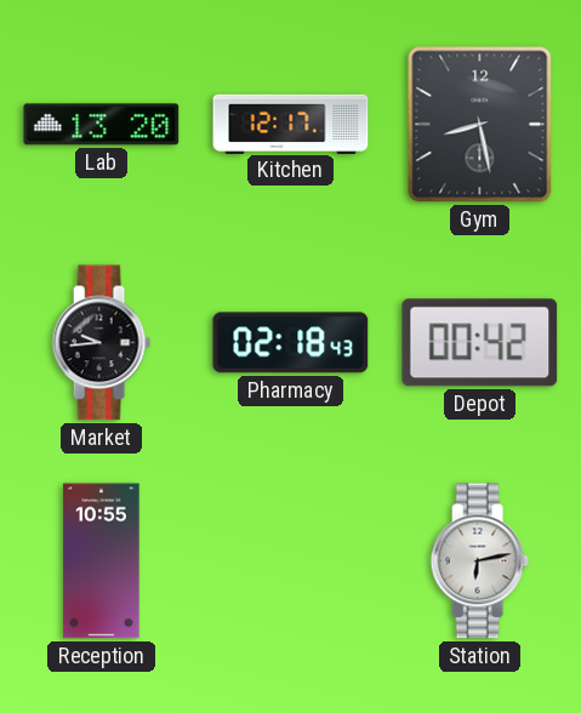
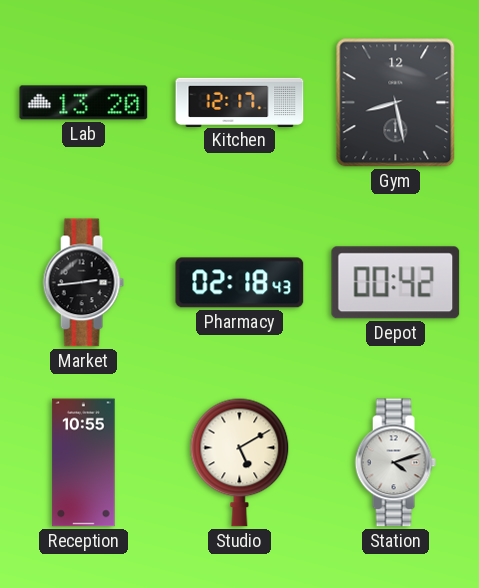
Market: 9:44 -> 2:44
Studio: none -> 5:10
Station: 6:13 -> 4:12
